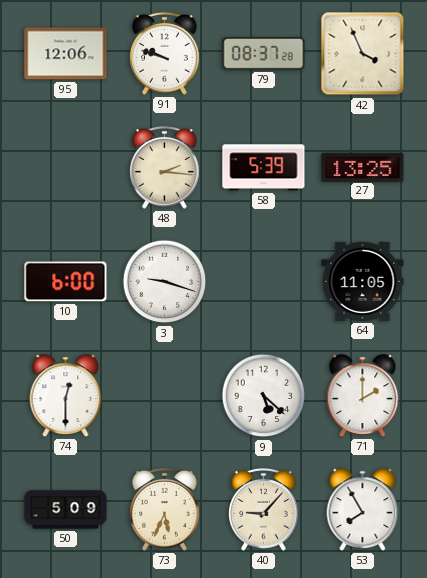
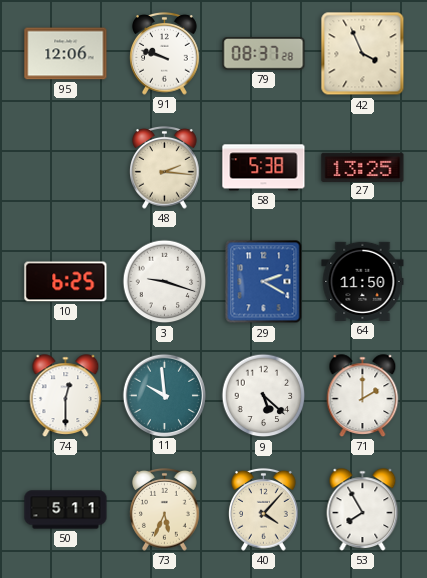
58: 5:39 -> 5:38
10: 6:00 -> 6:25
29: none -> 2:20
64: 11:05 -> 11:50
11: none -> 9:59
50: 5:09 -> 5:11
40: 9:07 -> 4:07
